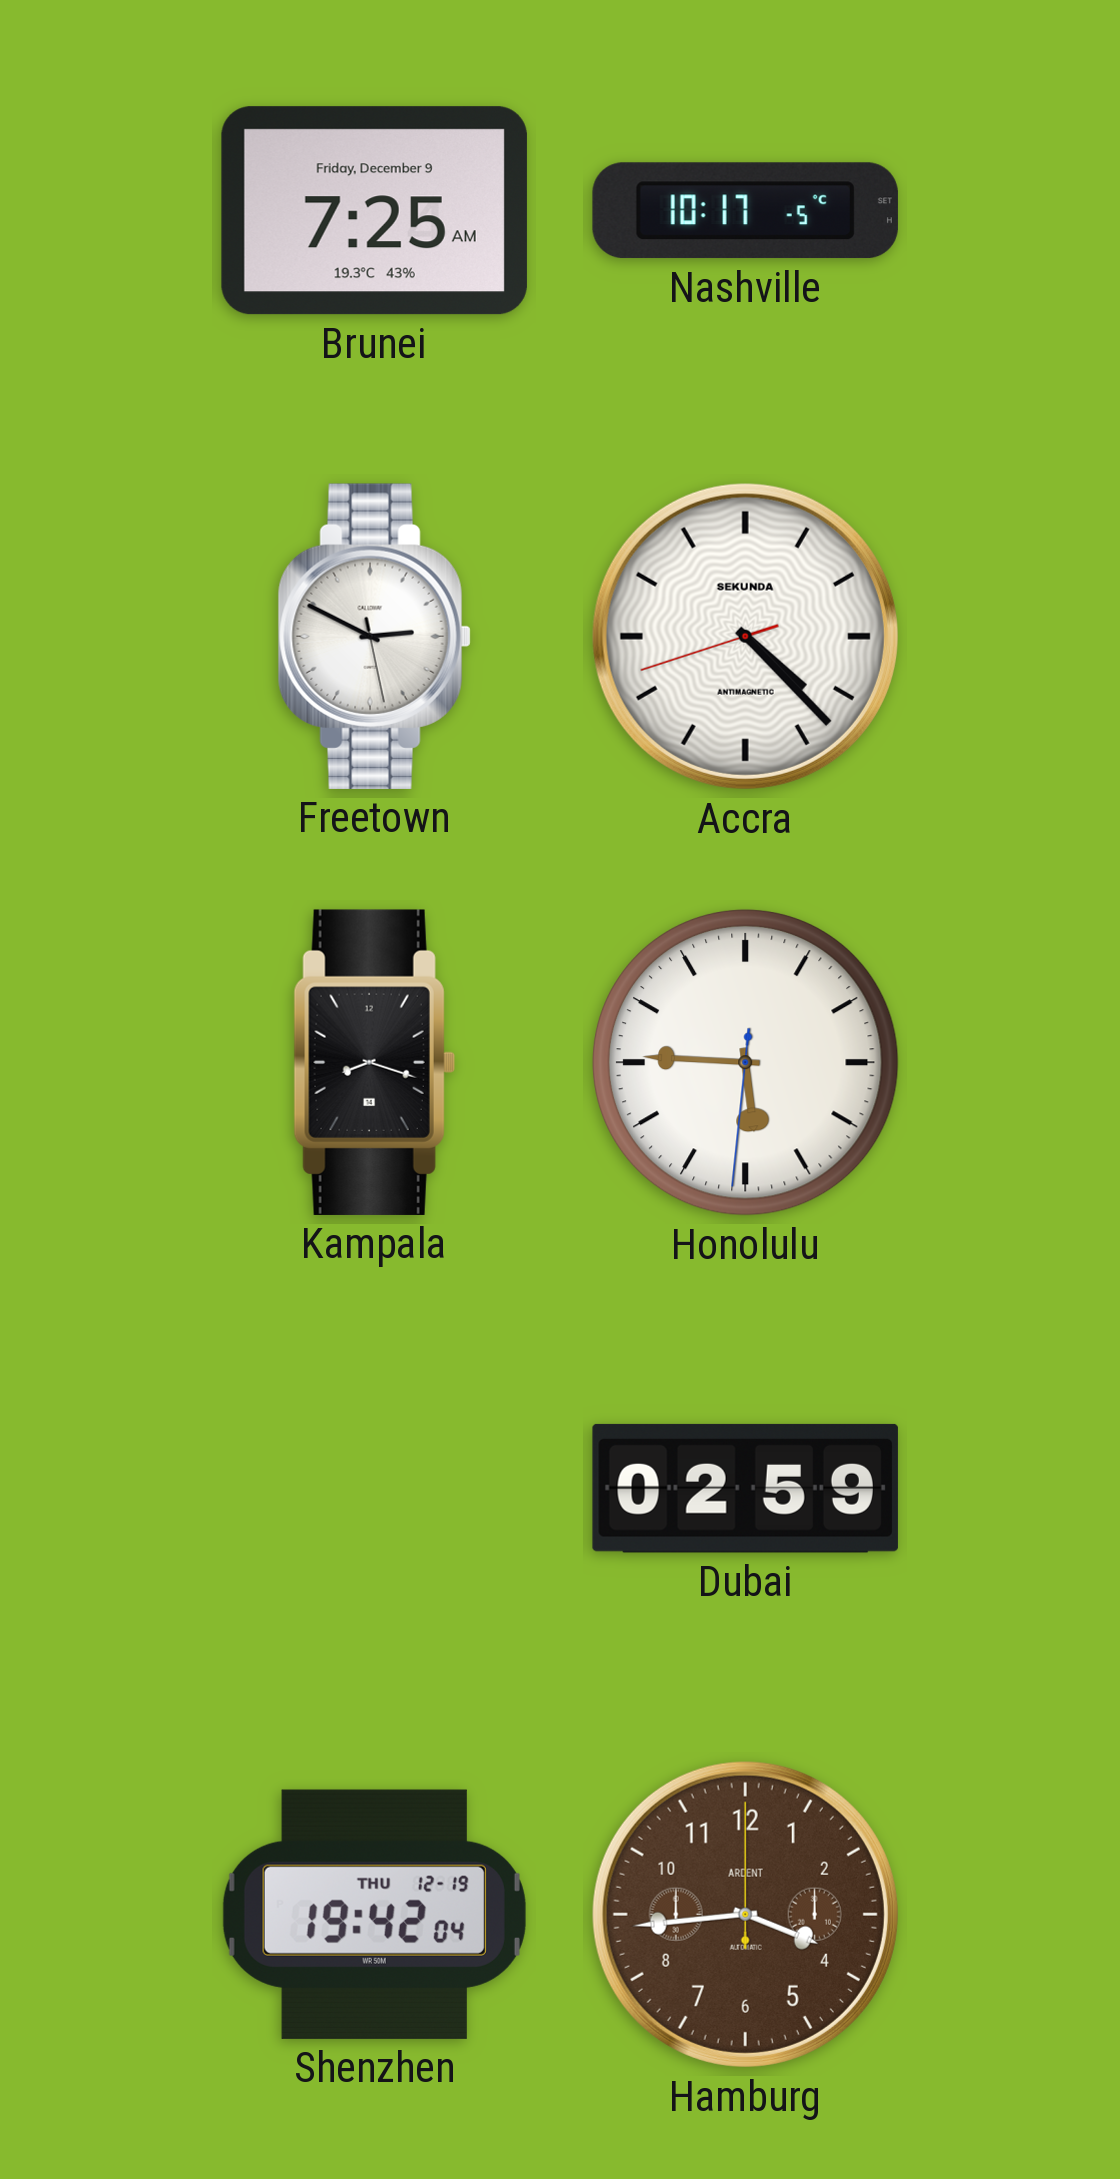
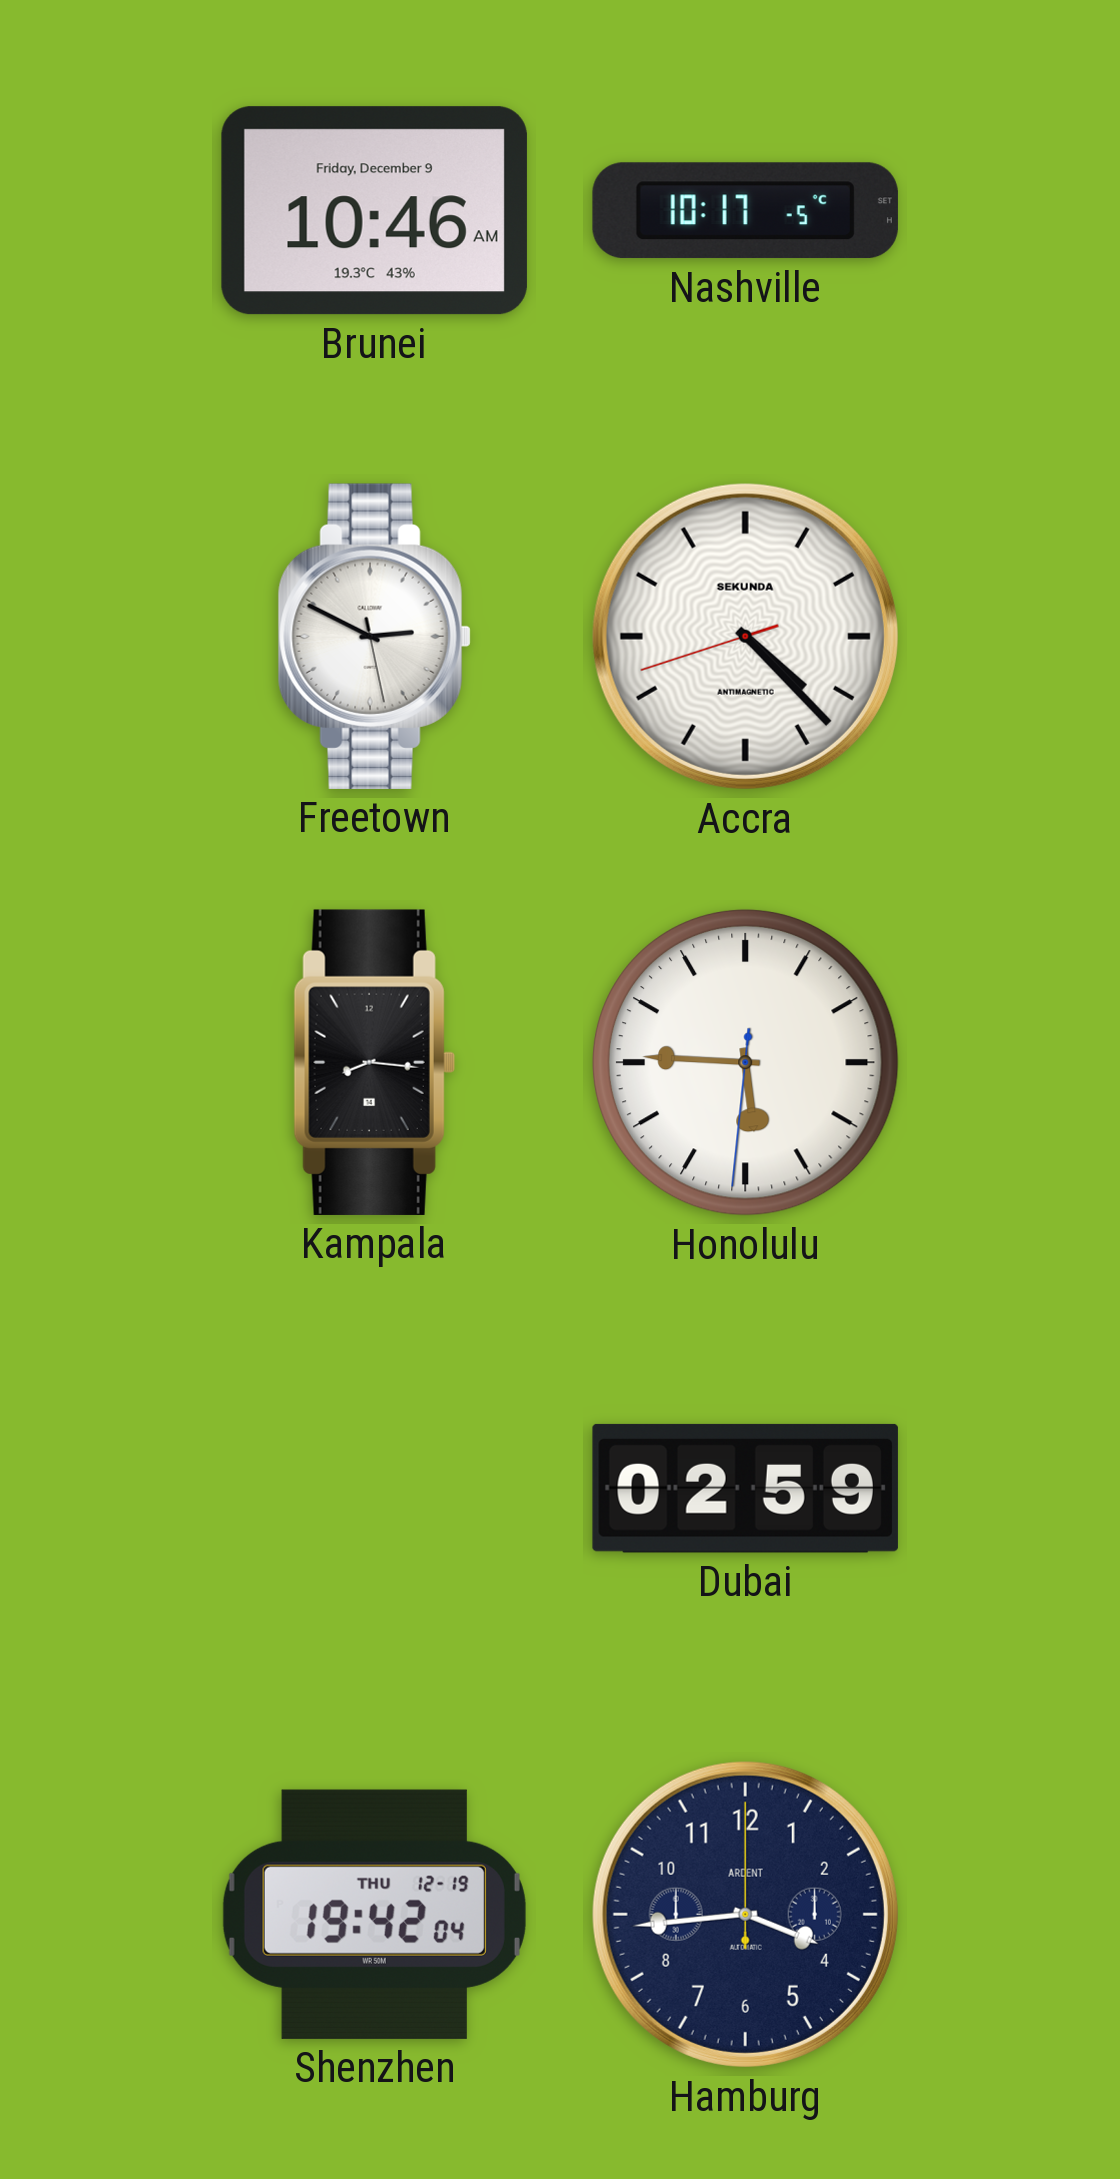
Brunei: 7:25 -> 10:46
Kampala: 8:18 -> 8:16
Hamburg dial: brown -> navy
